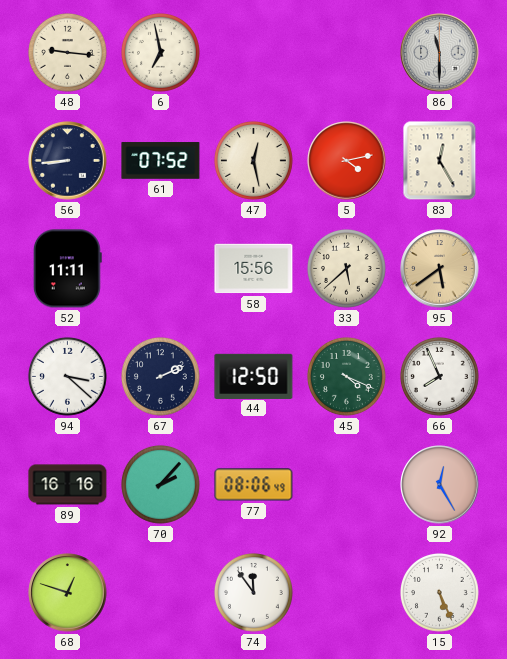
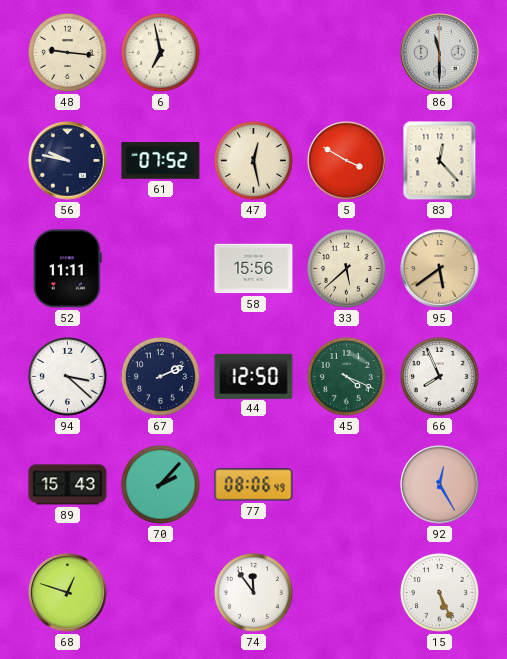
56: 8:44 -> 9:47
5: 4:13 -> 3:50
83: 12:25 -> 12:23
89: 16:16 -> 15:43
